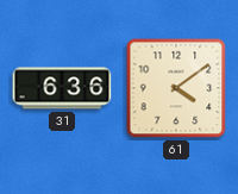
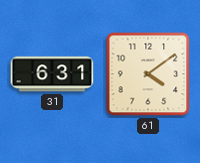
31: 6:36 -> 6:31
